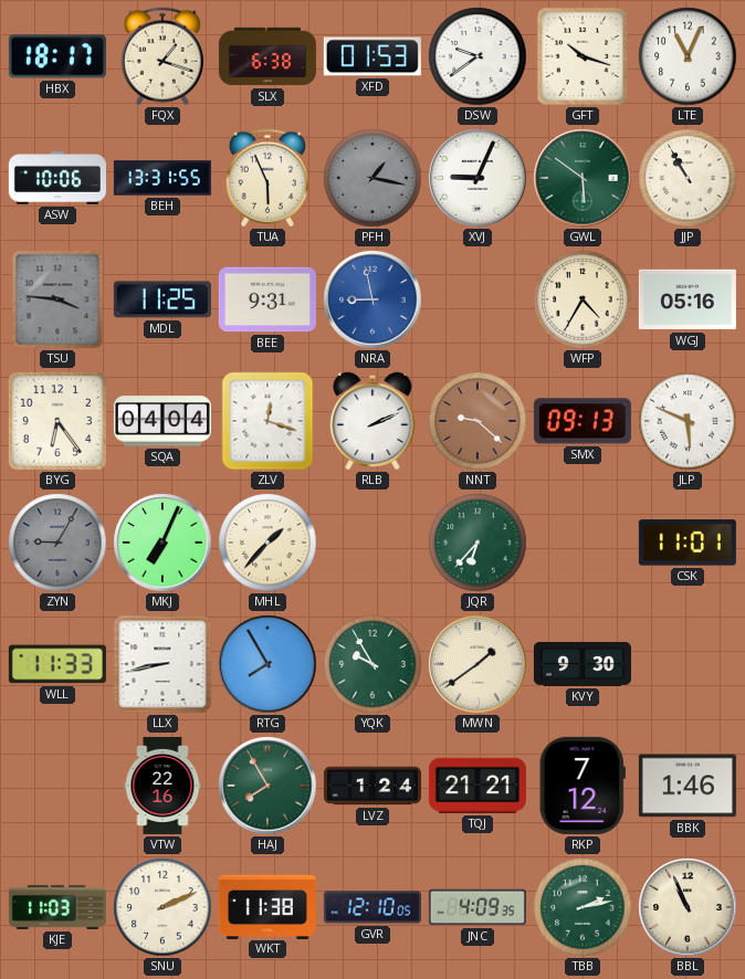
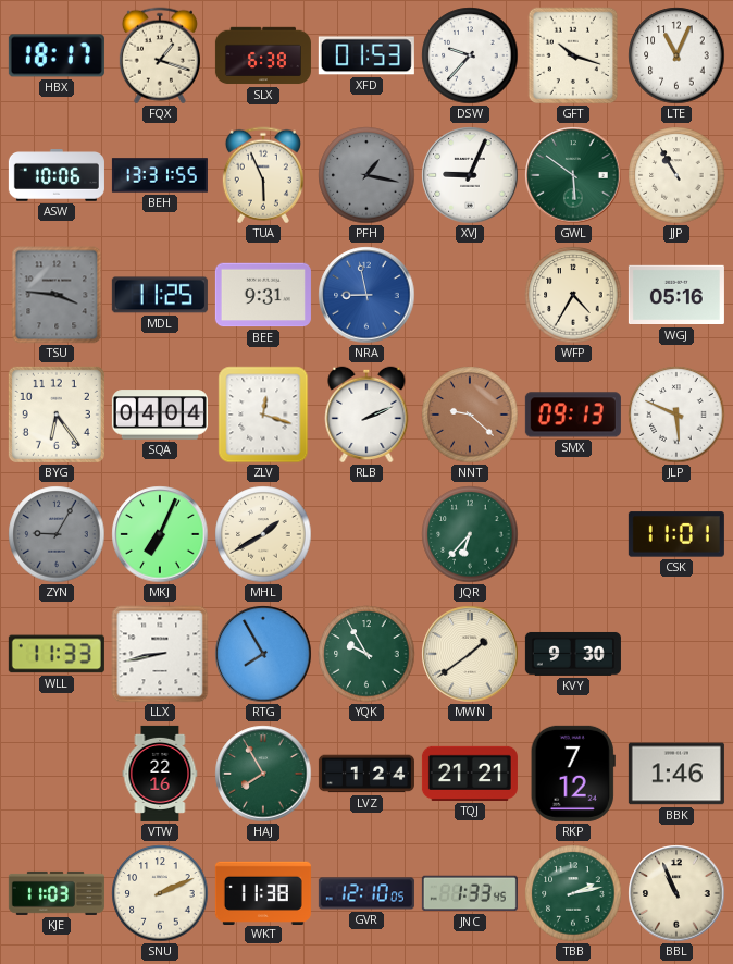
DSW: 9:39 -> 9:37
MHL: 1:37 -> 1:40
JNC: 4:09 -> 1:33
